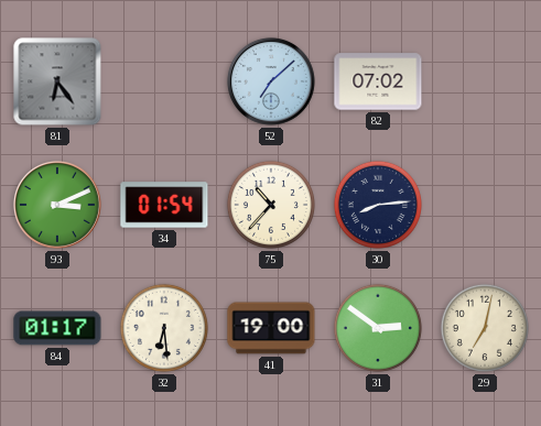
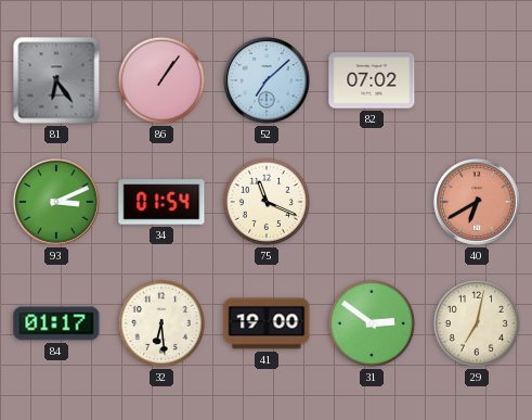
86: none -> 1:06
75: 10:37 -> 11:19
30: 8:14 -> none
40: none -> 6:40
